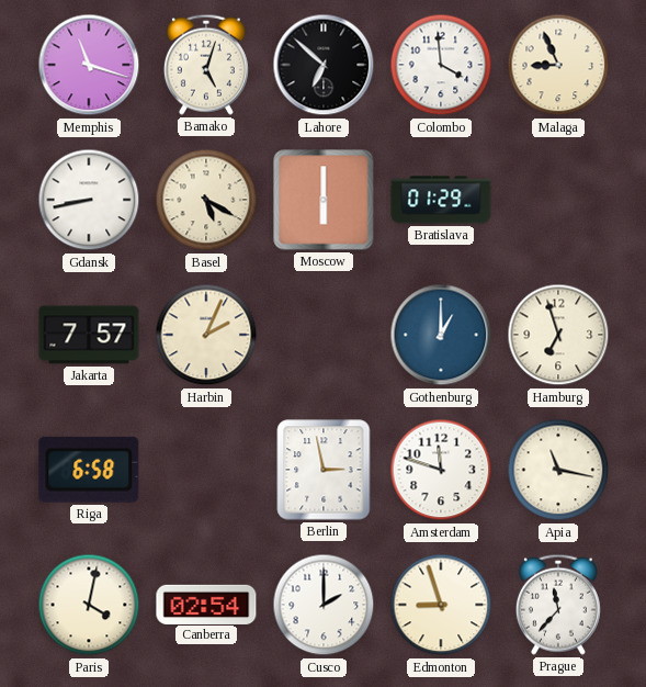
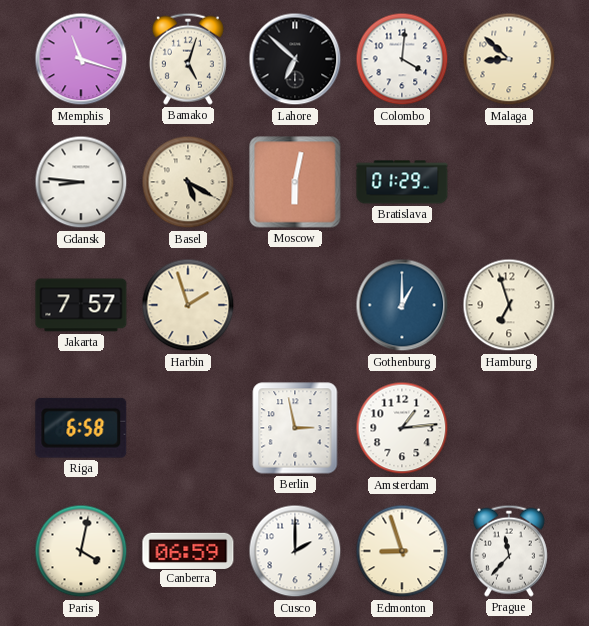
Colombo: 3:59 -> 4:01
Malaga: 8:56 -> 8:52
Gdansk: 8:43 -> 8:46
Moscow: 6:00 -> 6:02
Harbin: 2:04 -> 1:57
Amsterdam: 11:48 -> 1:14
Apia: 11:17 -> none
Canberra: 02:54 -> 06:59
